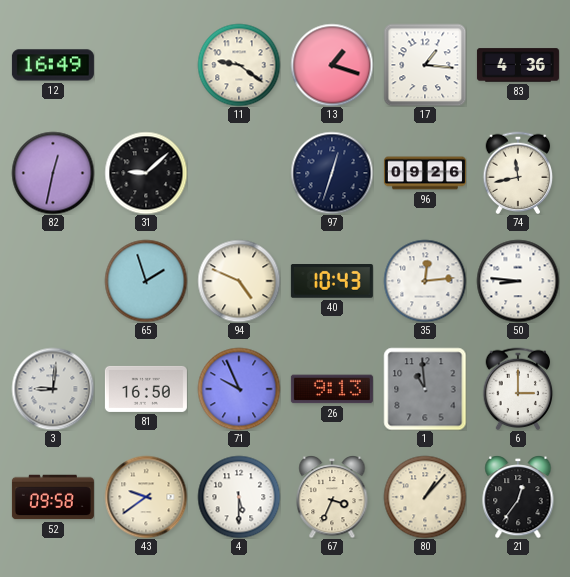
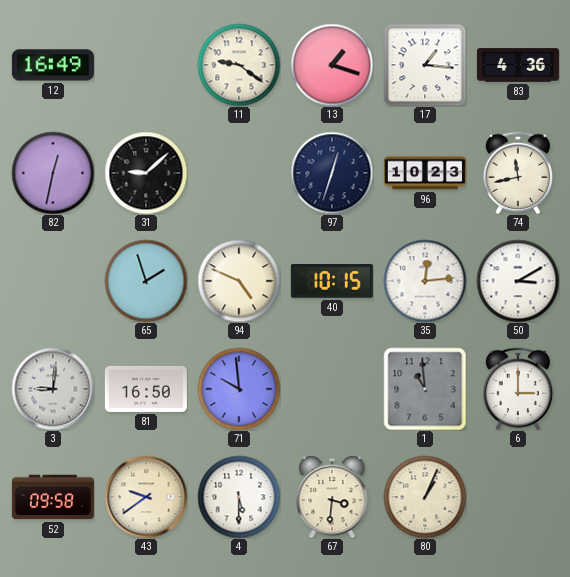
96: 09:26 -> 10:23
40: 10:43 -> 10:15
50: 8:46 -> 3:10
71: 9:56 -> 9:59
26: 9:13 -> none
67: 3:34 -> 3:31
80: 1:07 -> 1:04
21: 12:36 -> none
